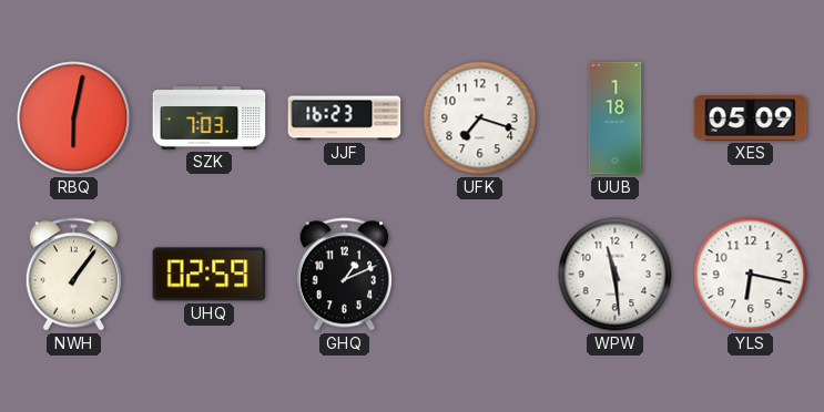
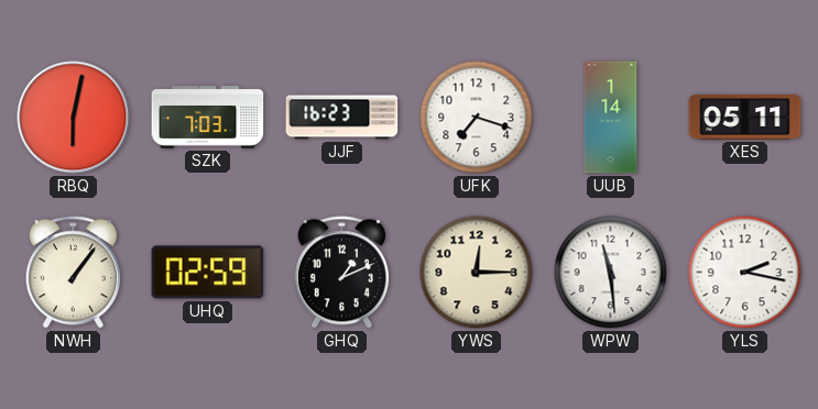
UUB: 1:18 -> 1:14
XES: 05:09 -> 05:11
YWS: none -> 12:15
YLS: 6:17 -> 2:17
